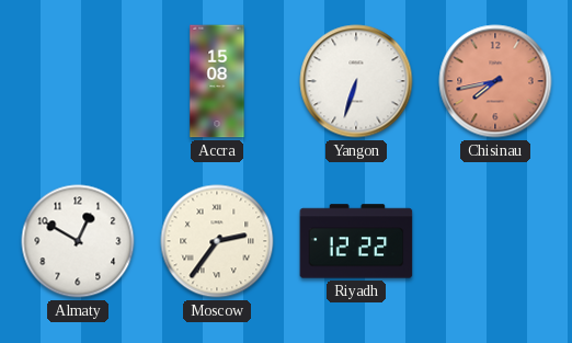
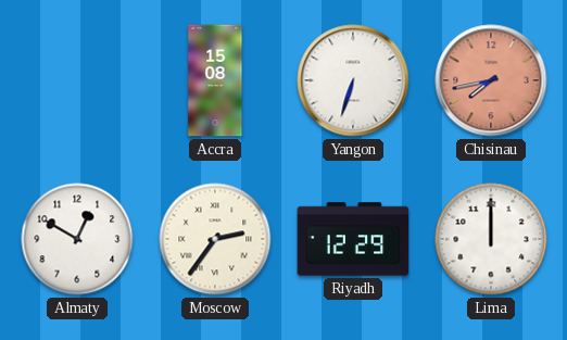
Riyadh: 12:22 -> 12:29
Lima: none -> 12:00
